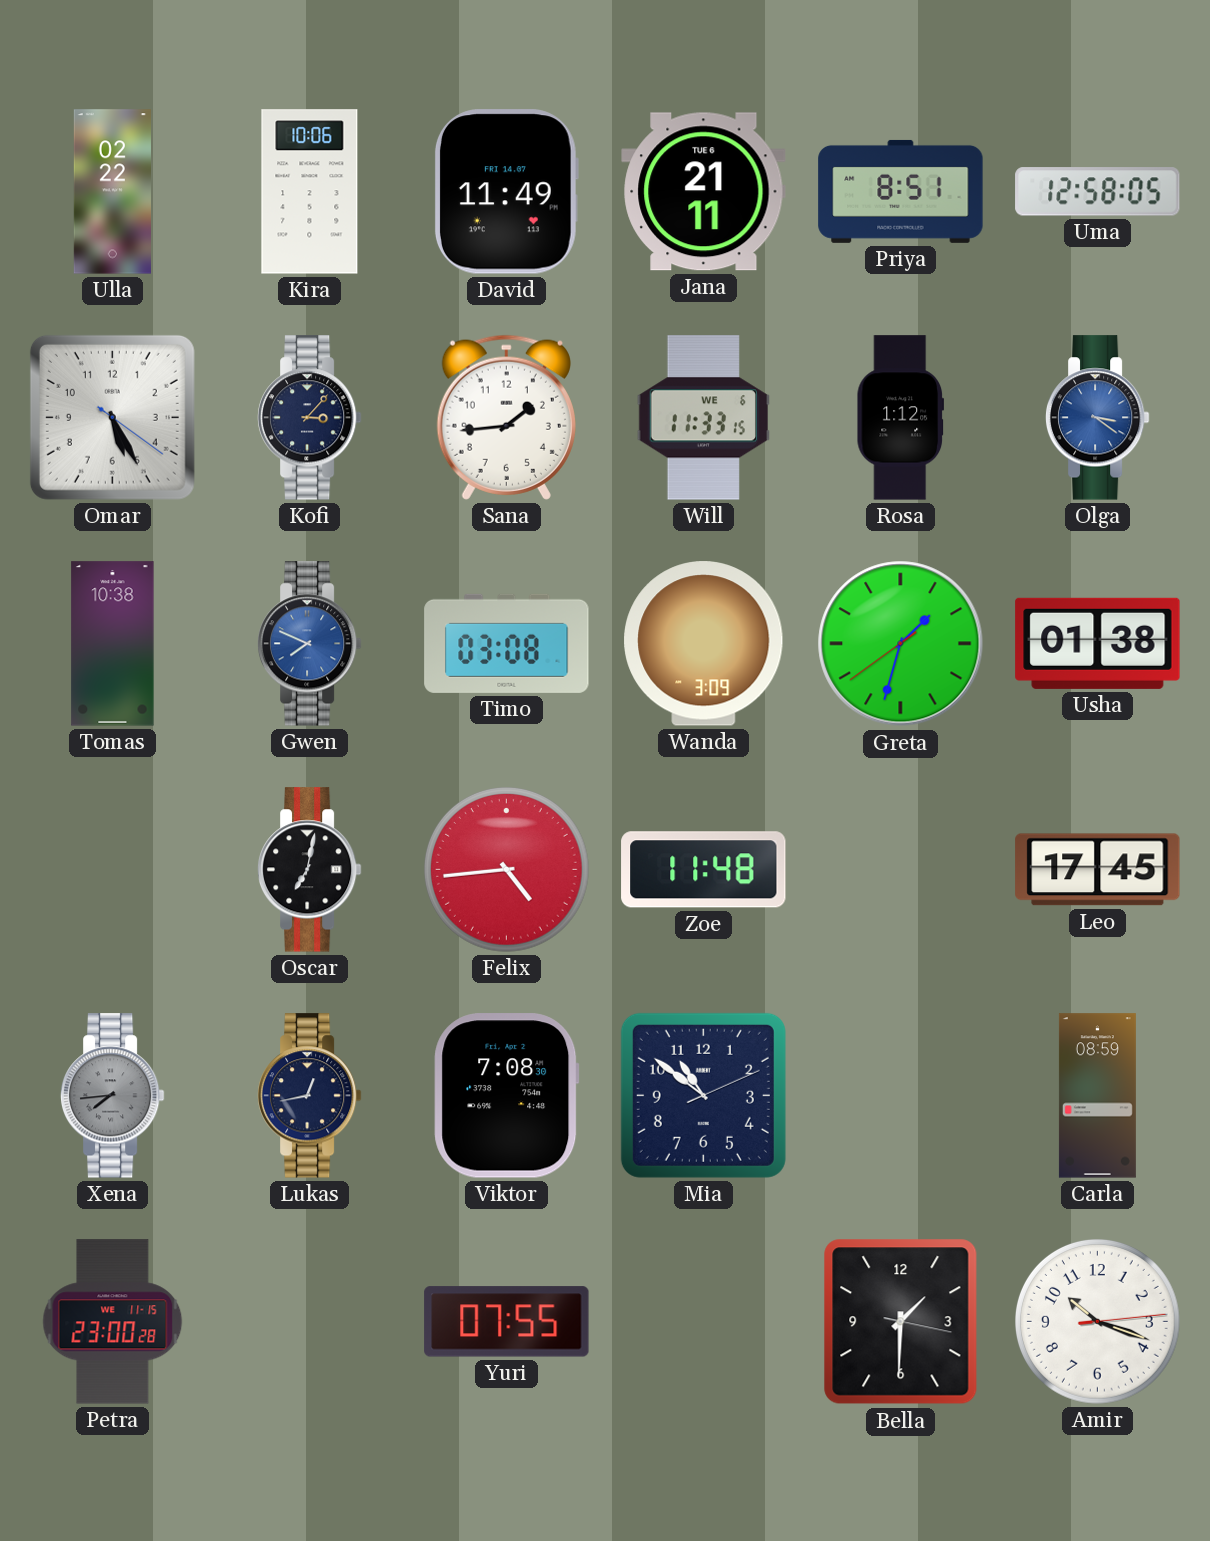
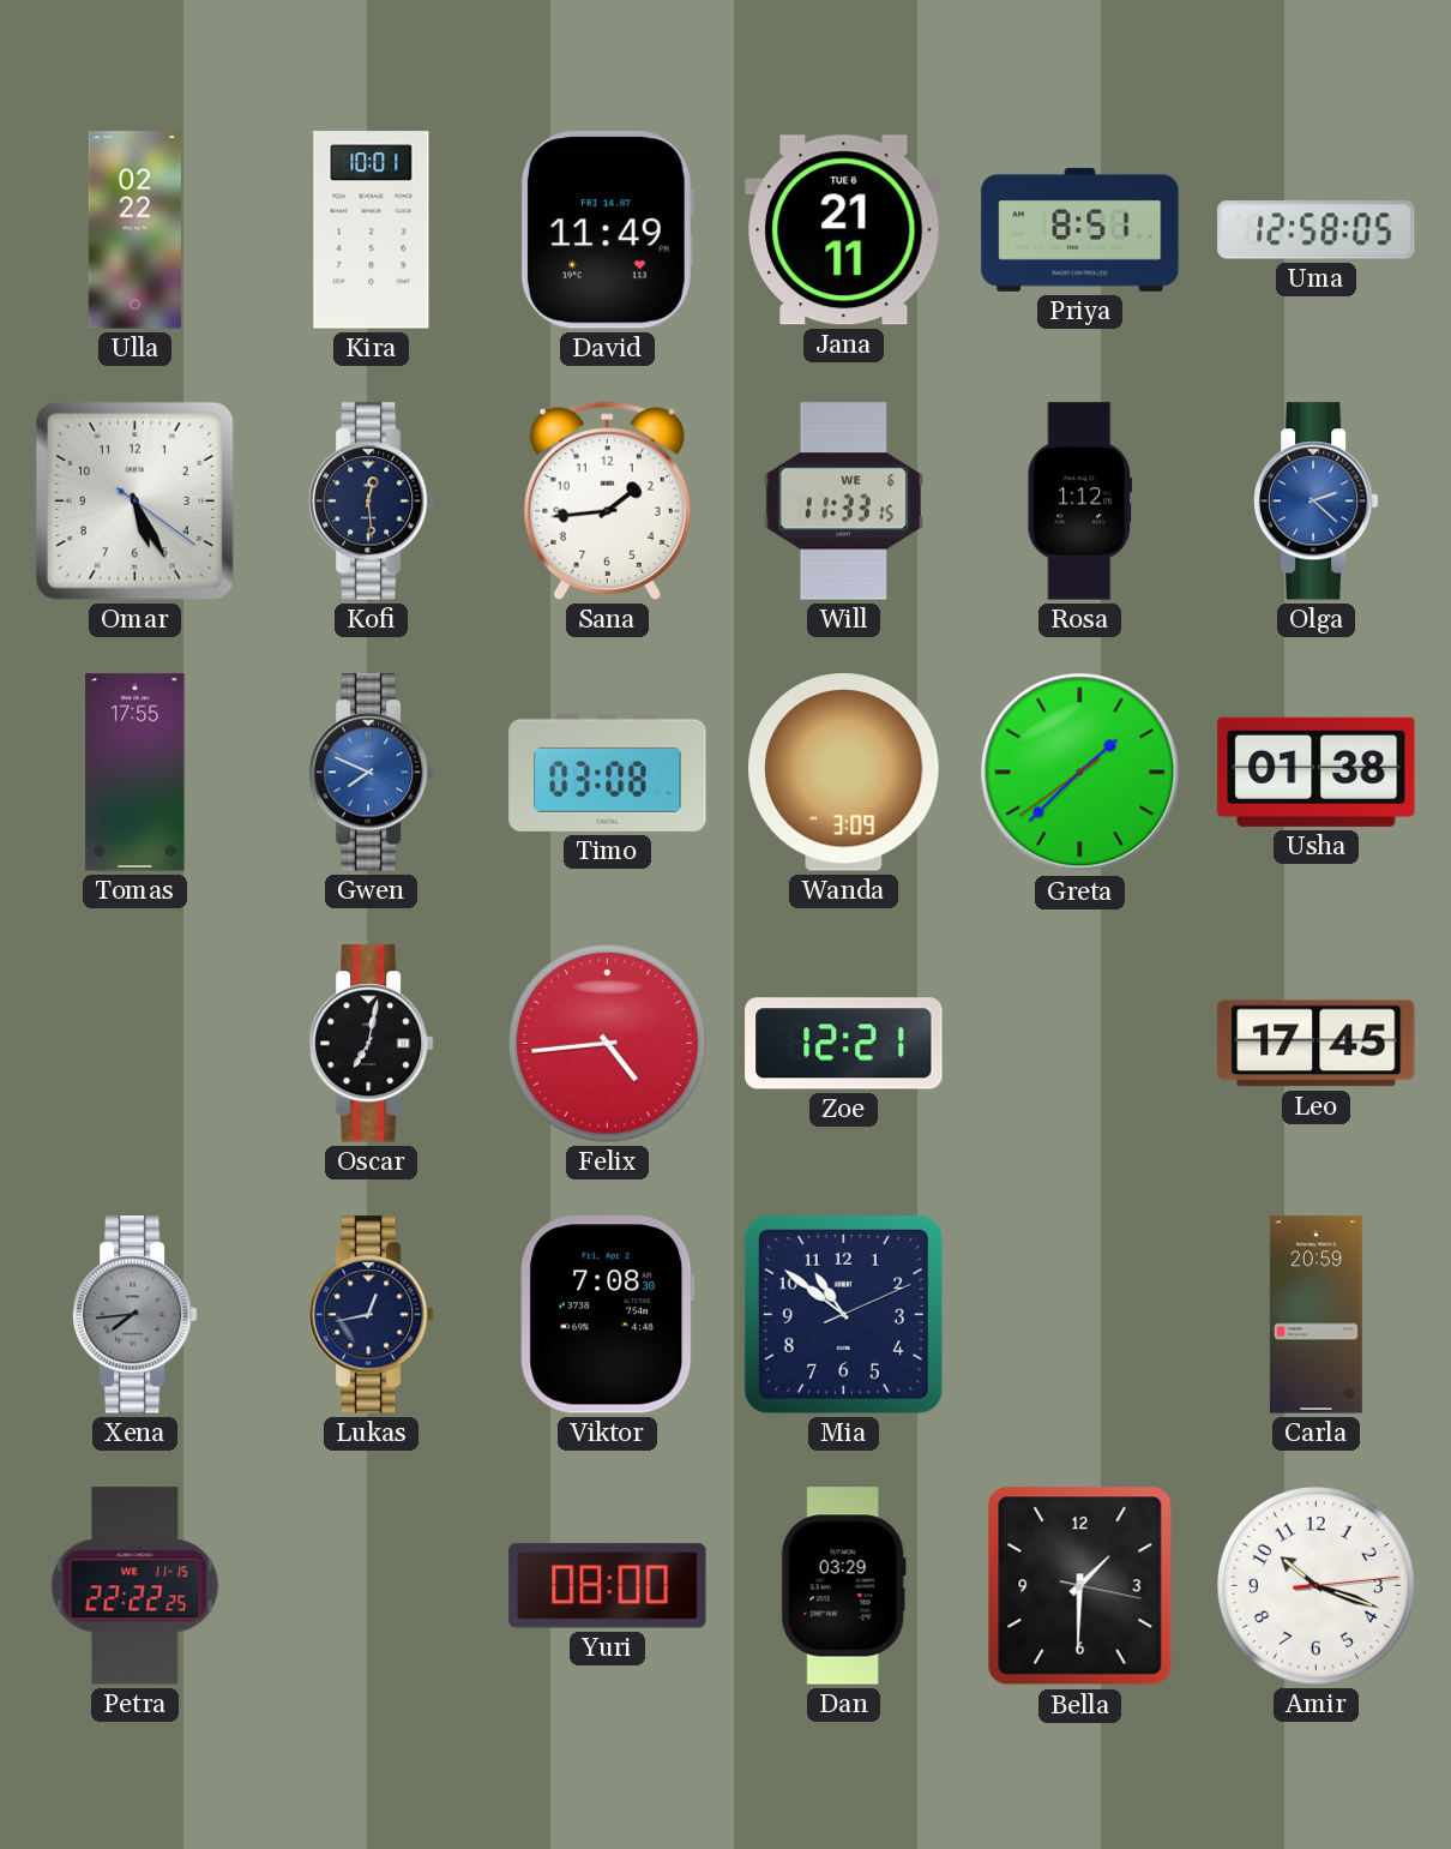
Kira: 10:06 -> 10:01
Kofi: 3:07 -> 12:29
Olga: 3:21 -> 2:22
Tomas: 10:38 -> 17:55
Greta: 1:32 -> 1:37
Zoe: 11:48 -> 12:21
Carla: 08:59 -> 20:59
Petra: 23:00 -> 22:22
Yuri: 07:55 -> 08:00
Dan: none -> 03:29
